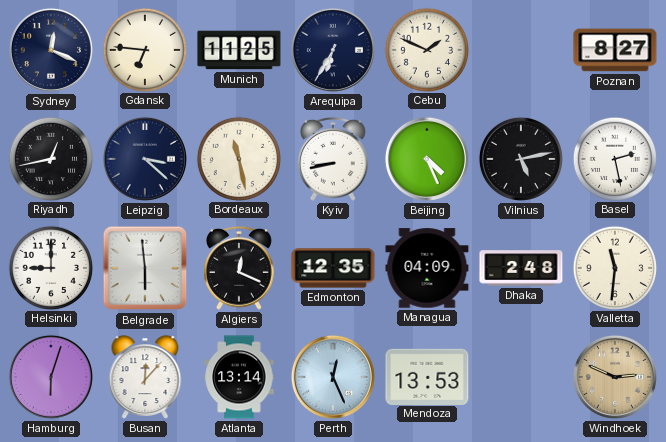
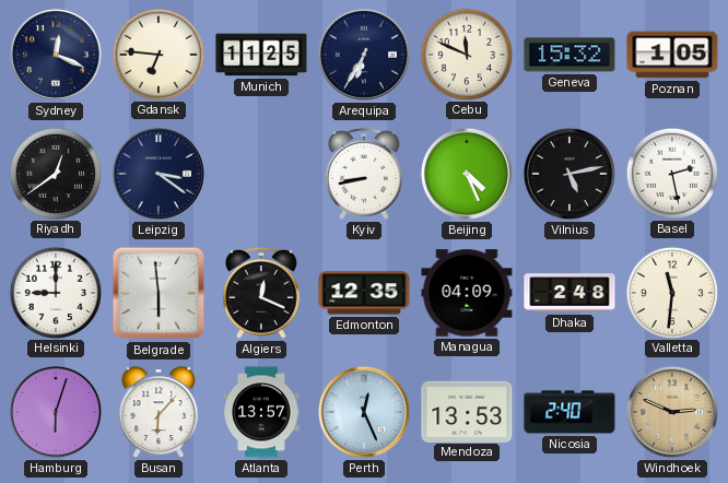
Cebu: 1:49 -> 11:49
Geneva: none -> 15:32
Poznan: 8:27 -> 1:05
Riyadh: 12:43 -> 12:39
Leipzig: 3:22 -> 3:21
Bordeaux: 11:28 -> none
Busan: 12:07 -> 6:07
Atlanta: 13:14 -> 13:57
Nicosia: none -> 2:40
